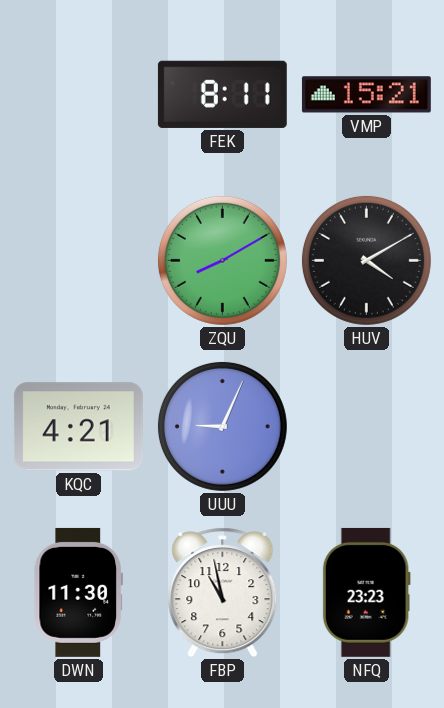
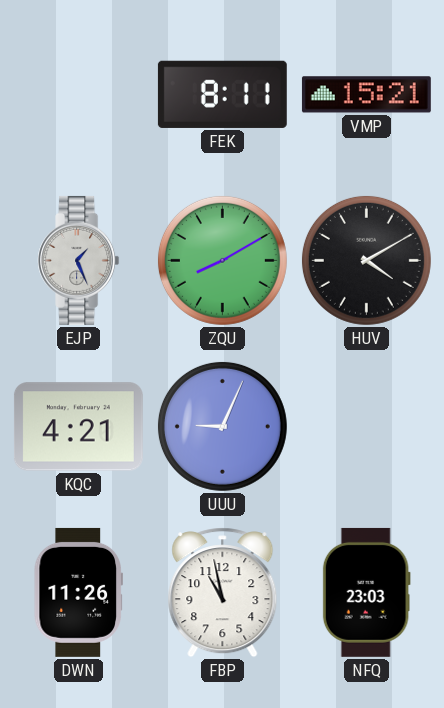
EJP: none -> 1:26
DWN: 11:30 -> 11:26
NFQ: 23:23 -> 23:03
